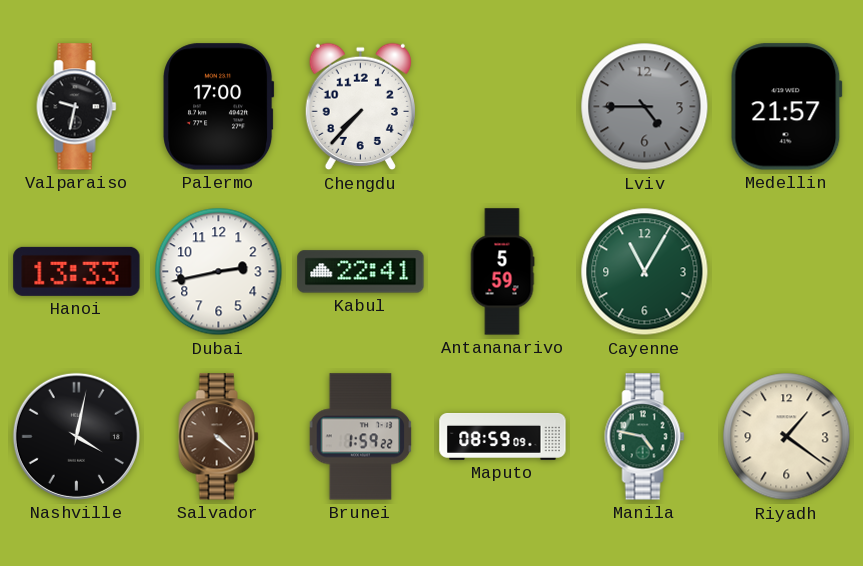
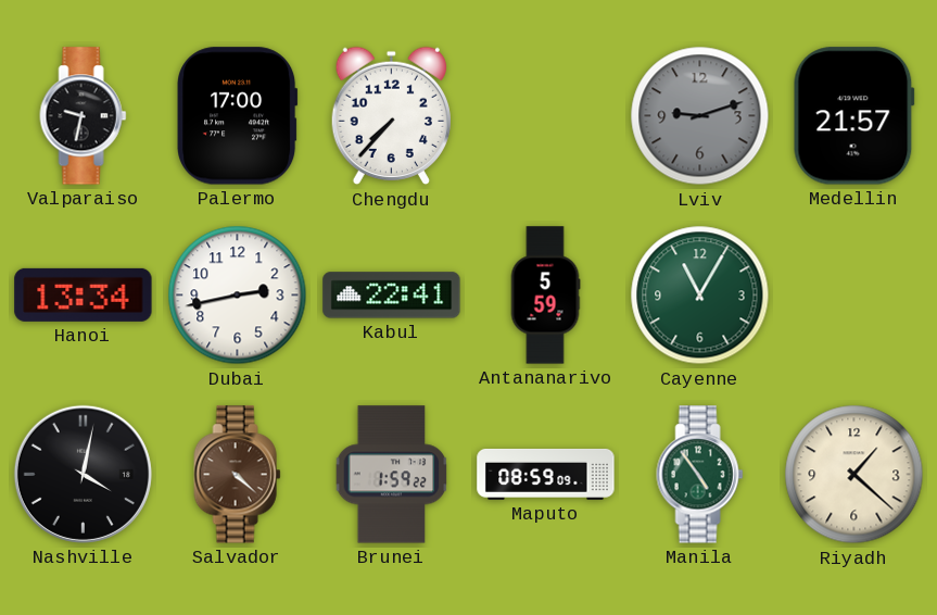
Lviv: 4:45 -> 9:12
Hanoi: 13:33 -> 13:34
Manila: 4:47 -> 4:54
Riyadh: 1:21 -> 1:22
